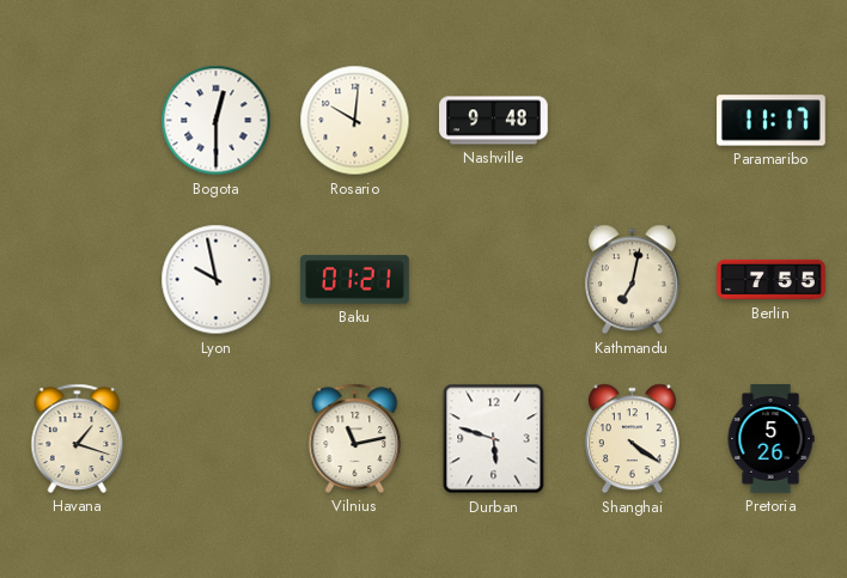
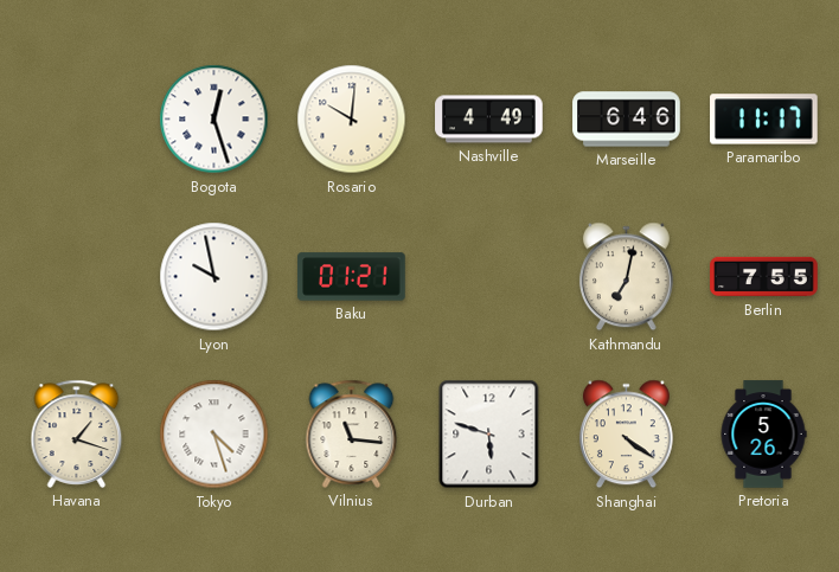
Bogota: 12:30 -> 12:27
Nashville: 9:48 -> 4:49
Marseille: none -> 6:46
Tokyo: none -> 4:27
Vilnius: 11:13 -> 11:16
